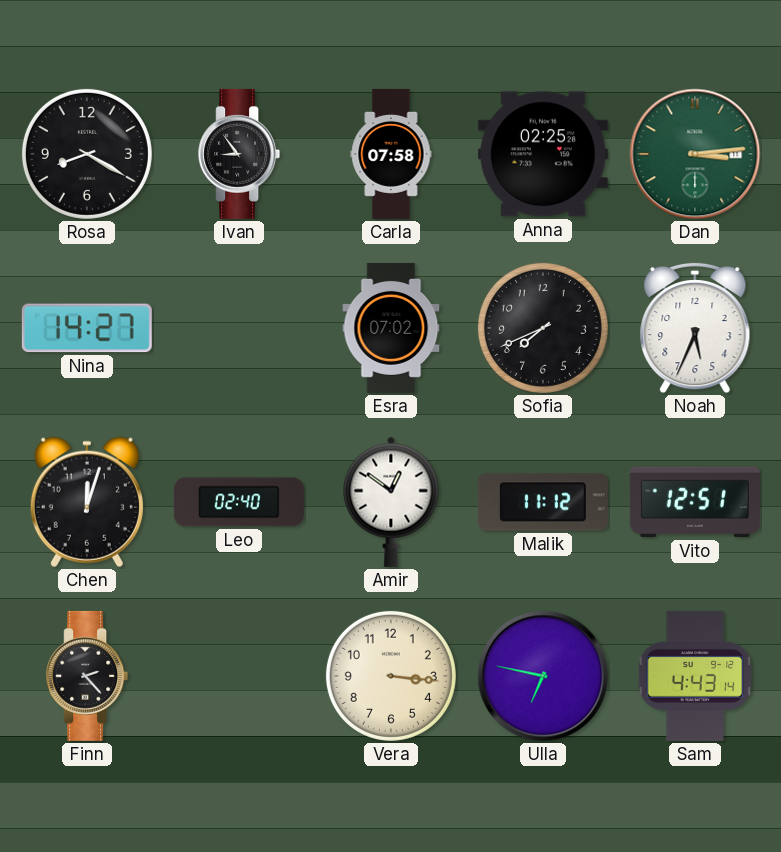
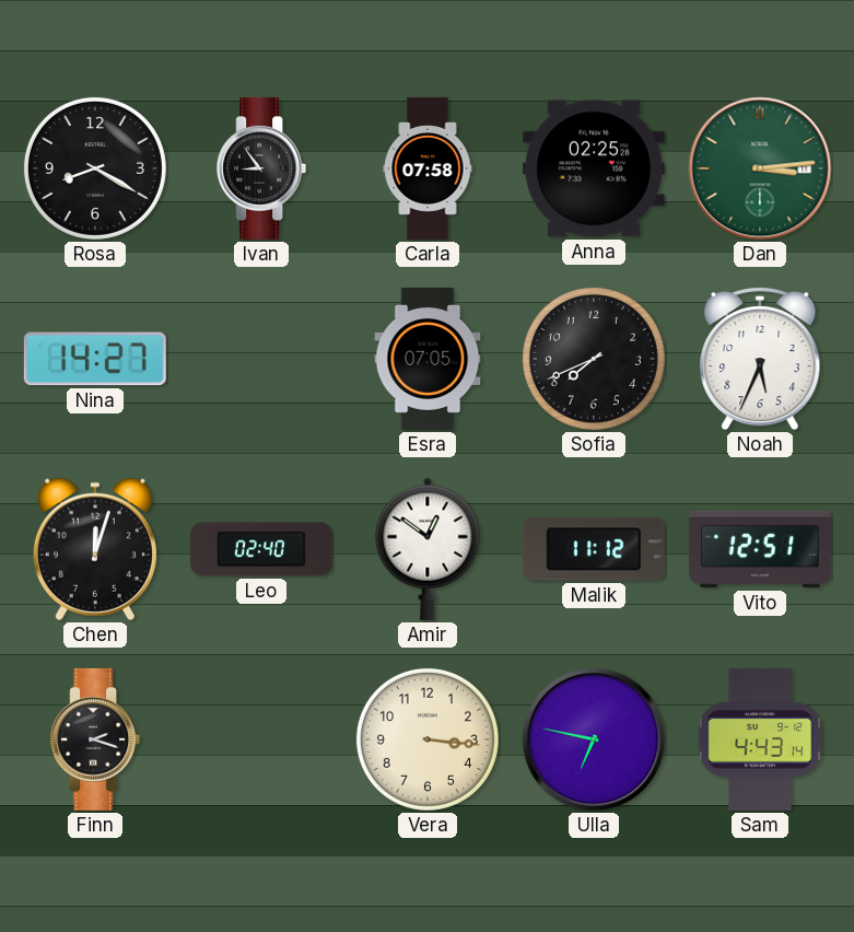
Esra: 07:02 -> 07:05
Finn: 2:23 -> 2:18
